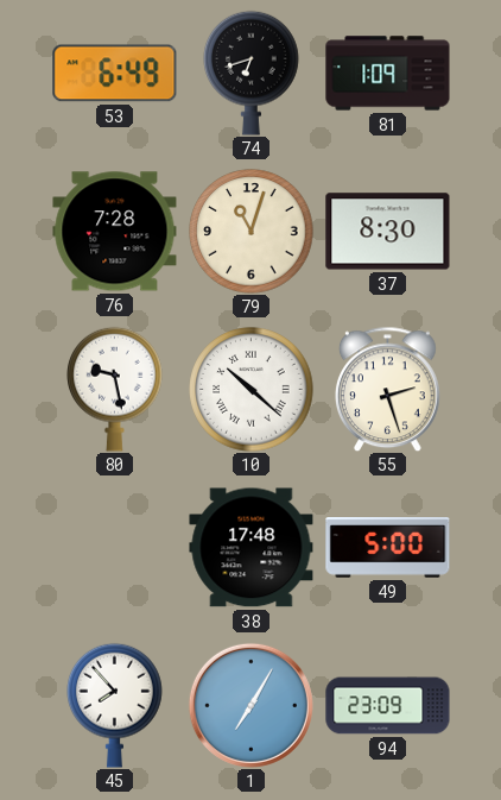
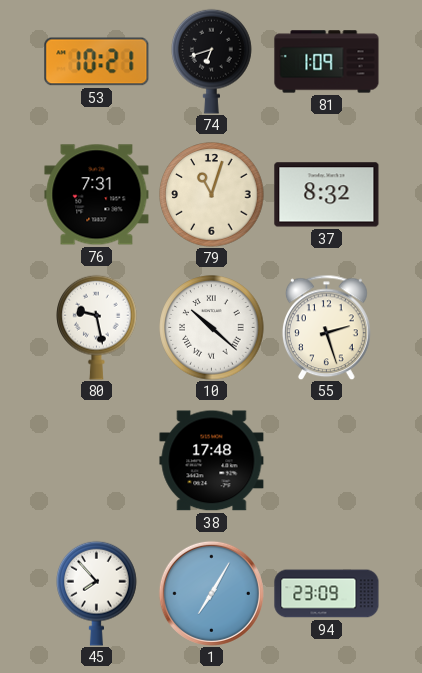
53: 6:49 -> 10:21
76: 7:28 -> 7:31
37: 8:30 -> 8:32
49: 5:00 -> none
